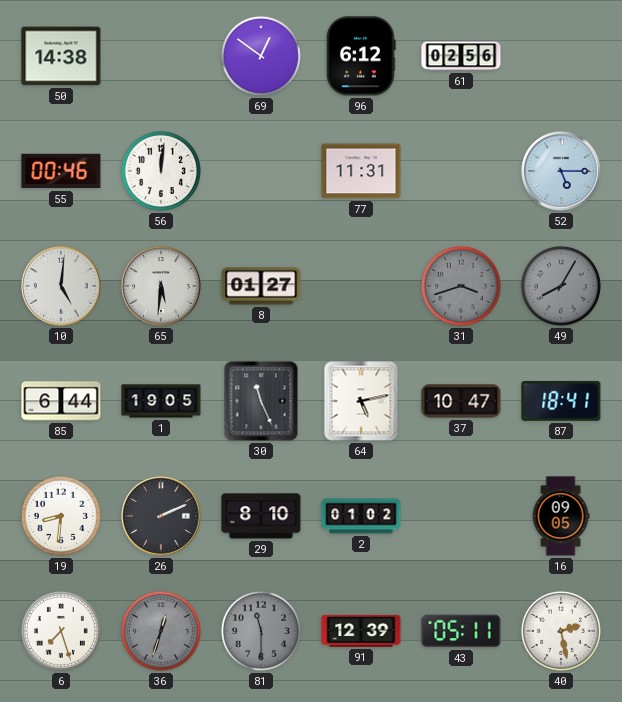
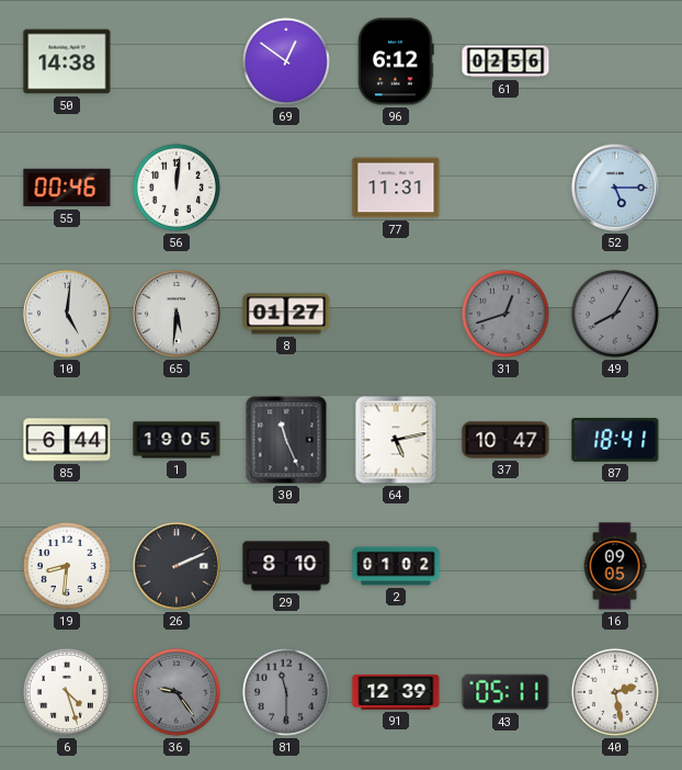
31: 3:42 -> 12:42
6: 7:27 -> 4:27
36: 12:33 -> 9:24
